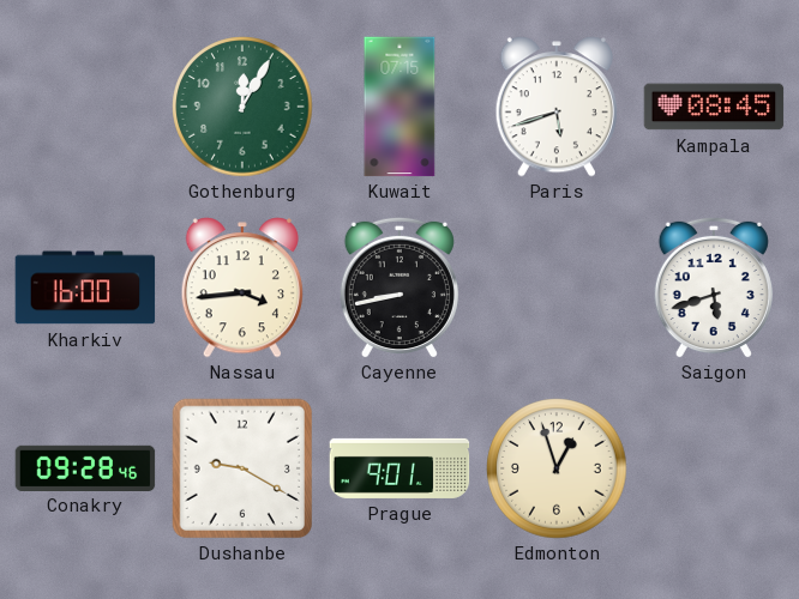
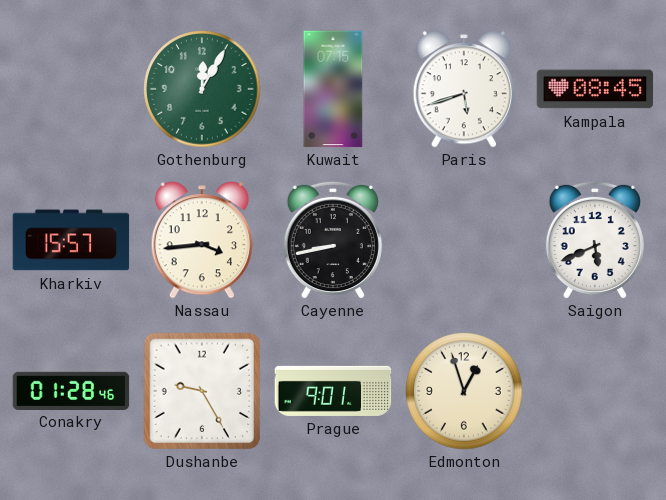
Kharkiv: 16:00 -> 15:57
Saigon: 5:42 -> 5:41
Conakry: 09:28 -> 01:28
Dushanbe: 9:20 -> 9:25
